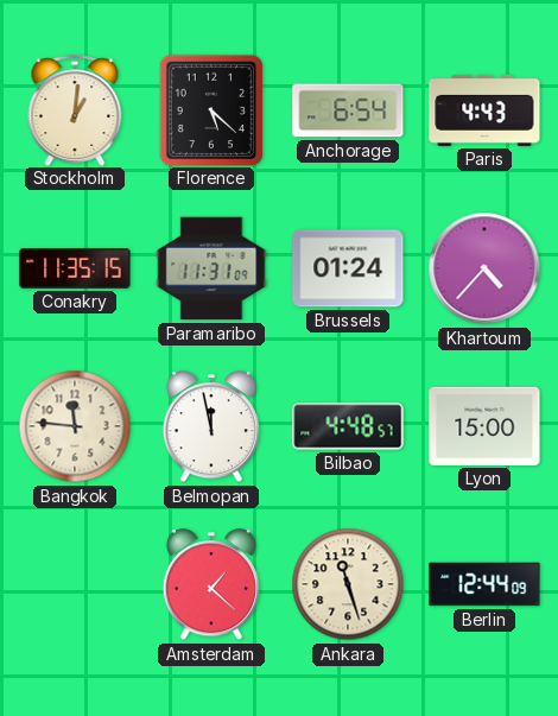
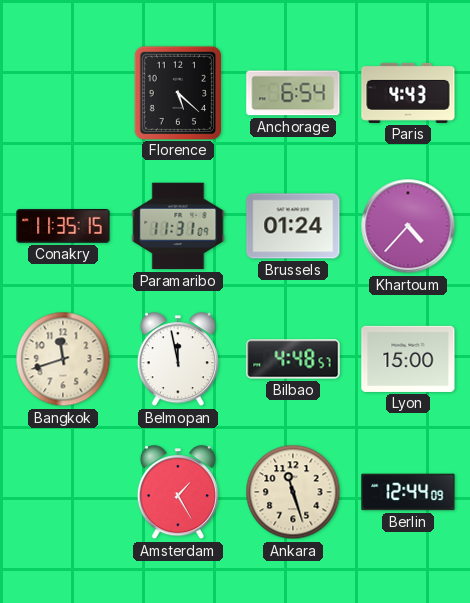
Stockholm: 1:01 -> none
Bangkok: 11:46 -> 11:42
Amsterdam: 1:22 -> 1:25
